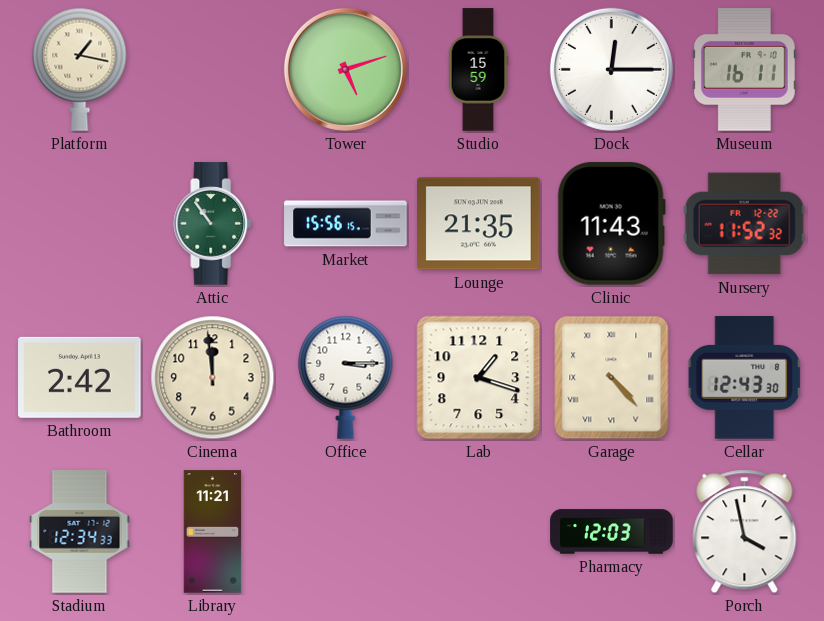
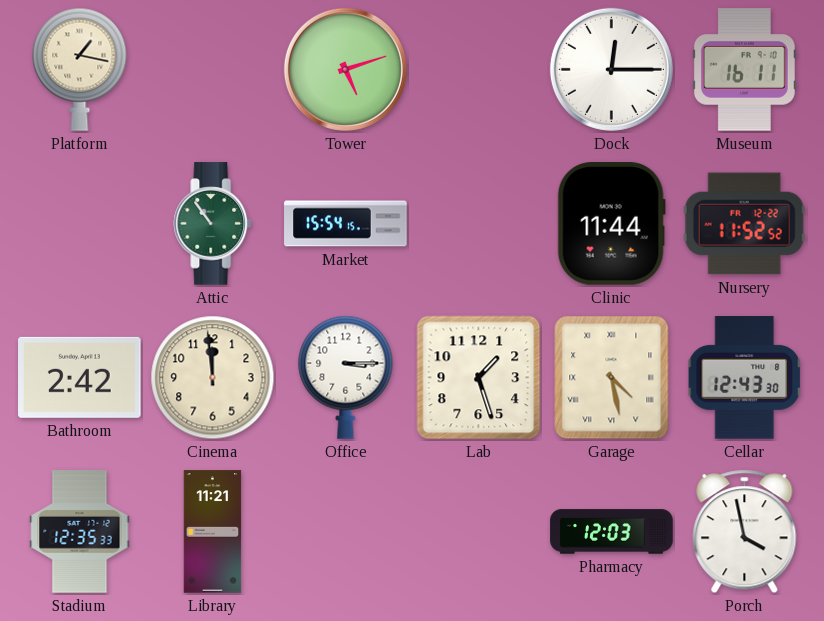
Studio: 15:59 -> none
Market: 15:56 -> 15:54
Lounge: 21:35 -> none
Clinic: 11:43 -> 11:44
Nursery: 11:52:32 -> 11:52:52
Lab: 1:18 -> 1:27
Garage: 4:23 -> 4:28
Stadium: 12:34 -> 12:35
